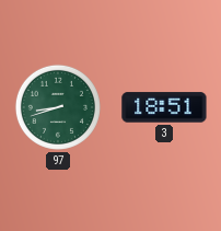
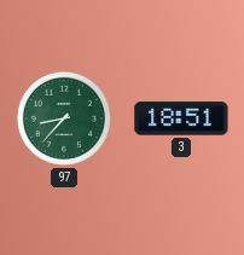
97: 8:42 -> 8:37
